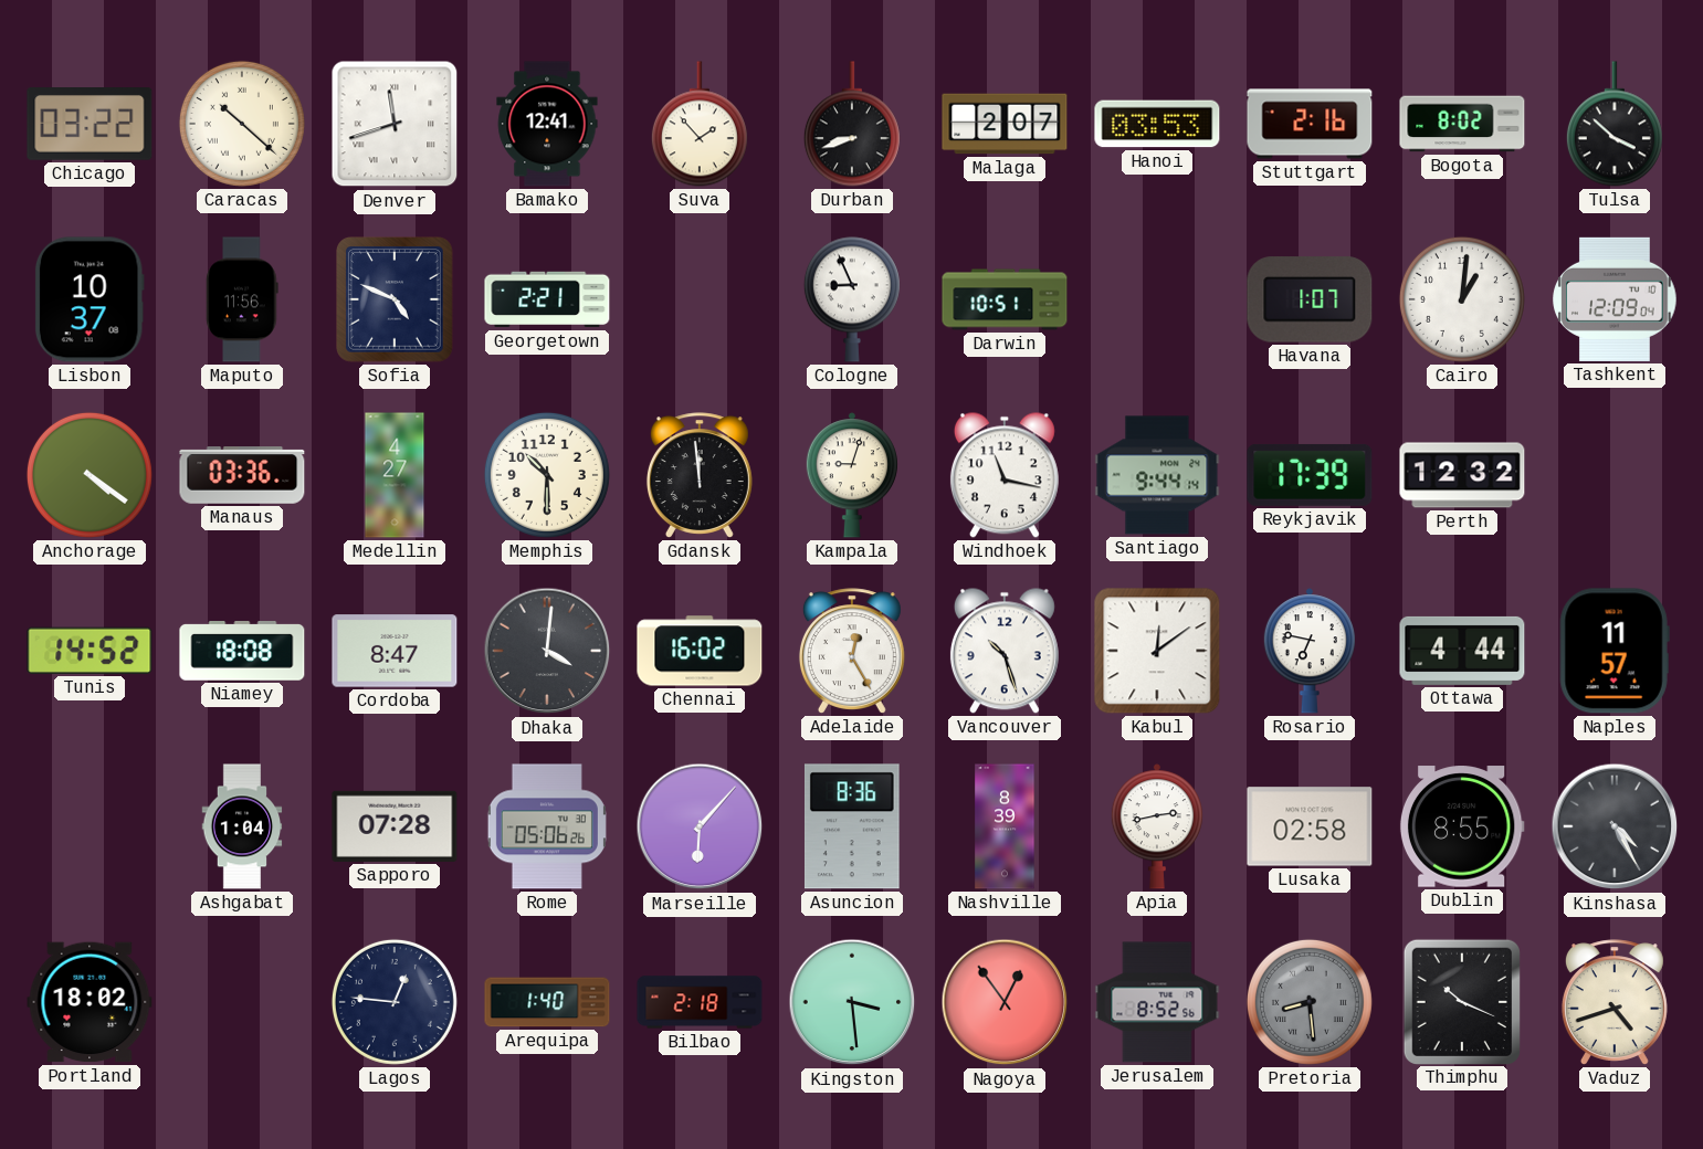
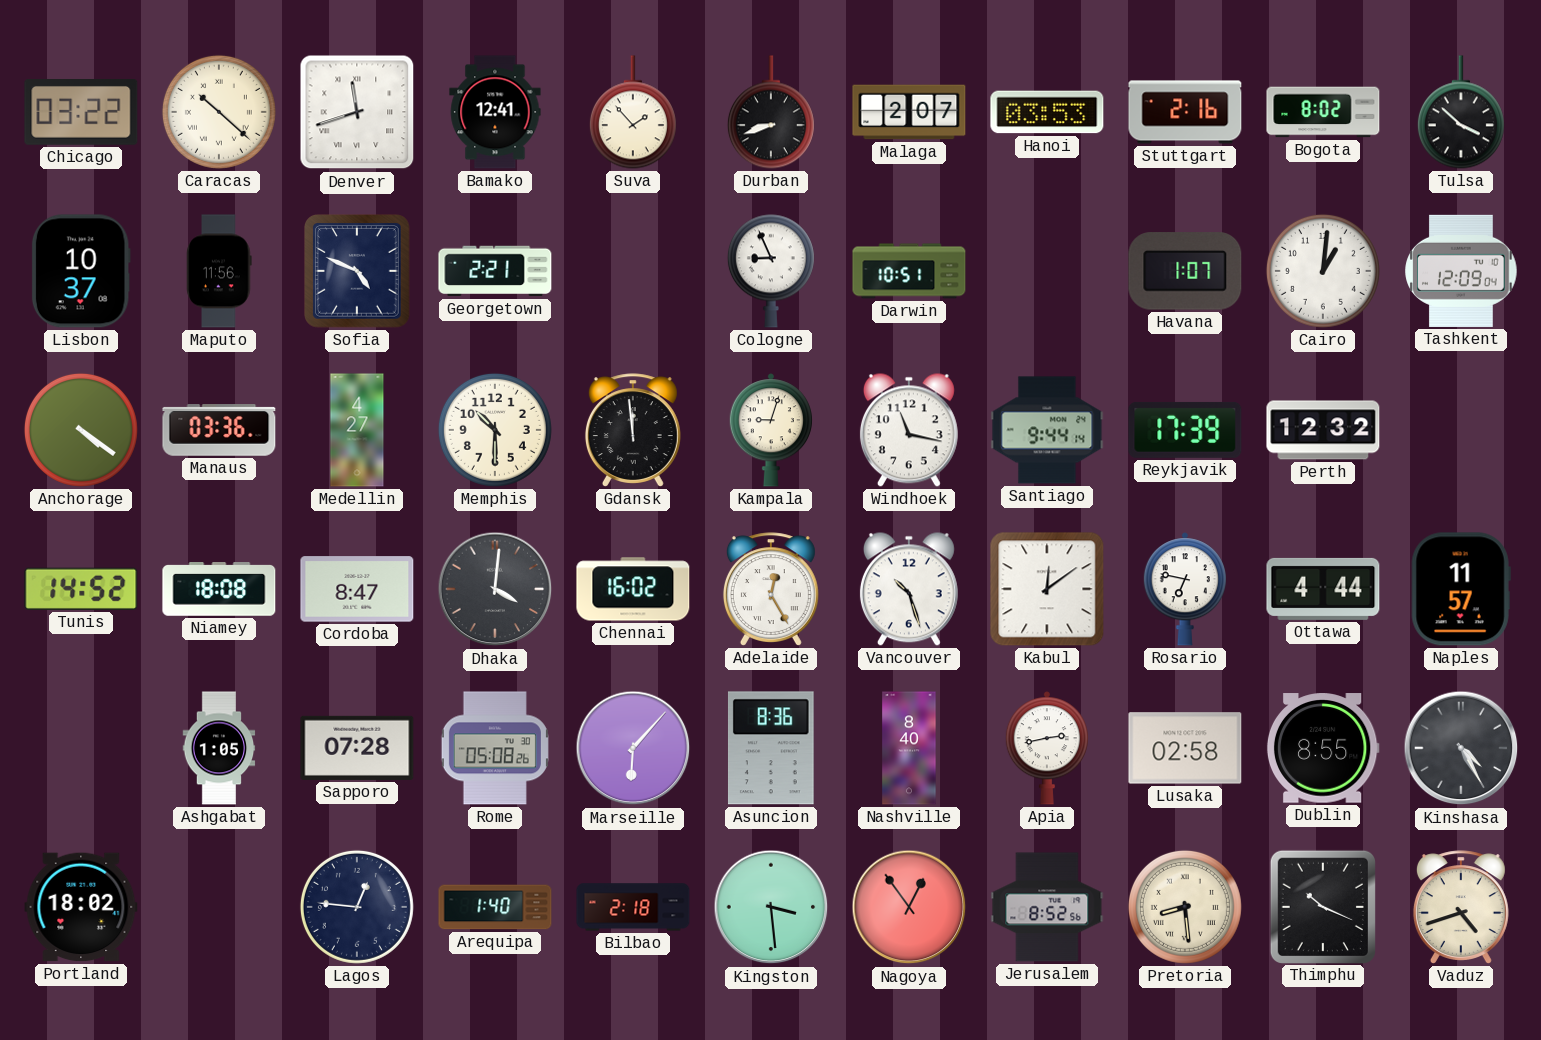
Ashgabat: 1:04 -> 1:05
Rome: 05:06 -> 05:08
Nashville: 8:39 -> 8:40
Pretoria dial: grey -> cream
